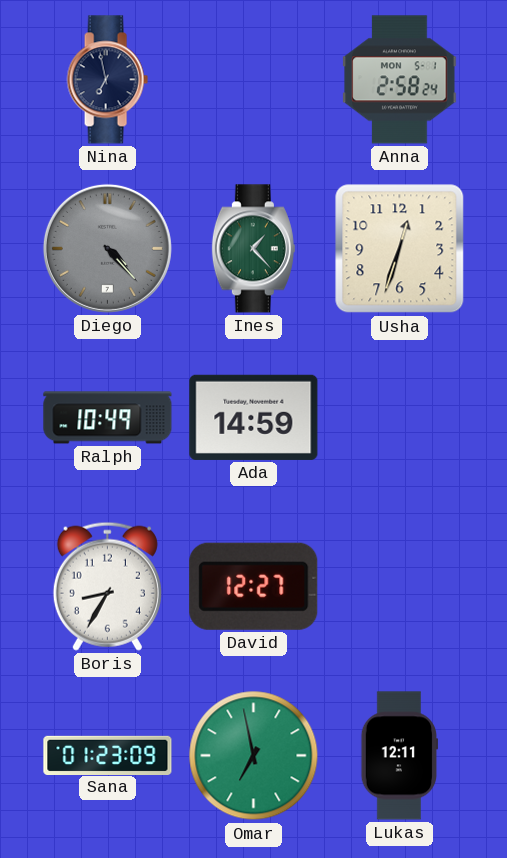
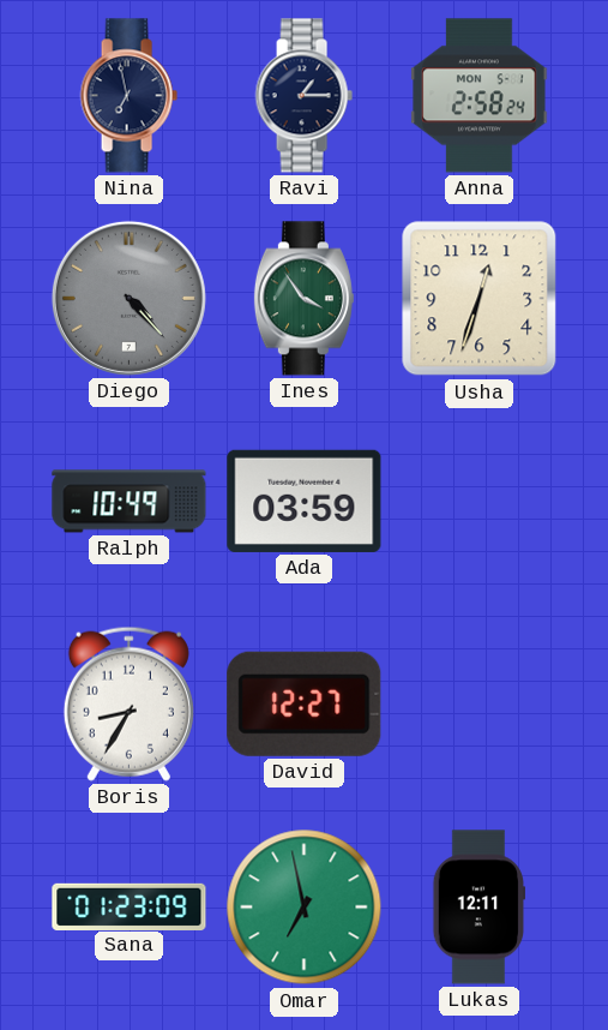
Ravi: none -> 1:15
Ines: 1:23 -> 3:54
Ada: 14:59 -> 03:59
